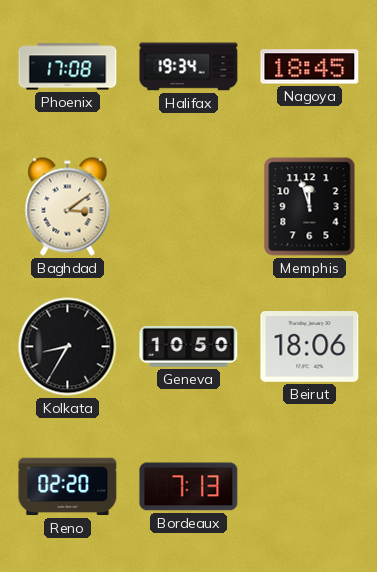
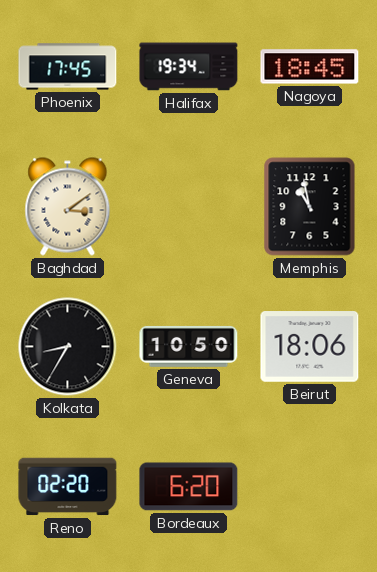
Phoenix: 17:08 -> 17:45
Memphis: 11:57 -> 10:58
Bordeaux: 7:13 -> 6:20
